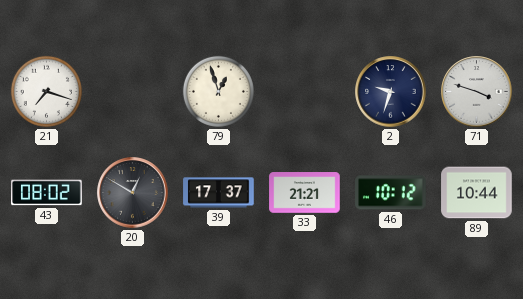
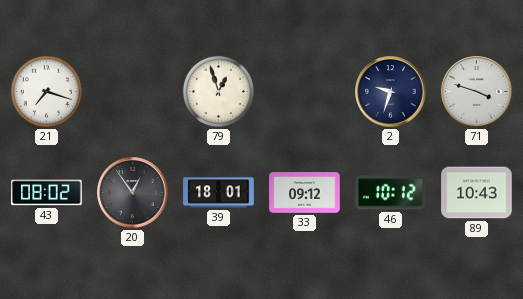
20: 12:50 -> 12:54
39: 17:37 -> 18:01
33: 21:21 -> 09:12
89: 10:44 -> 10:43
